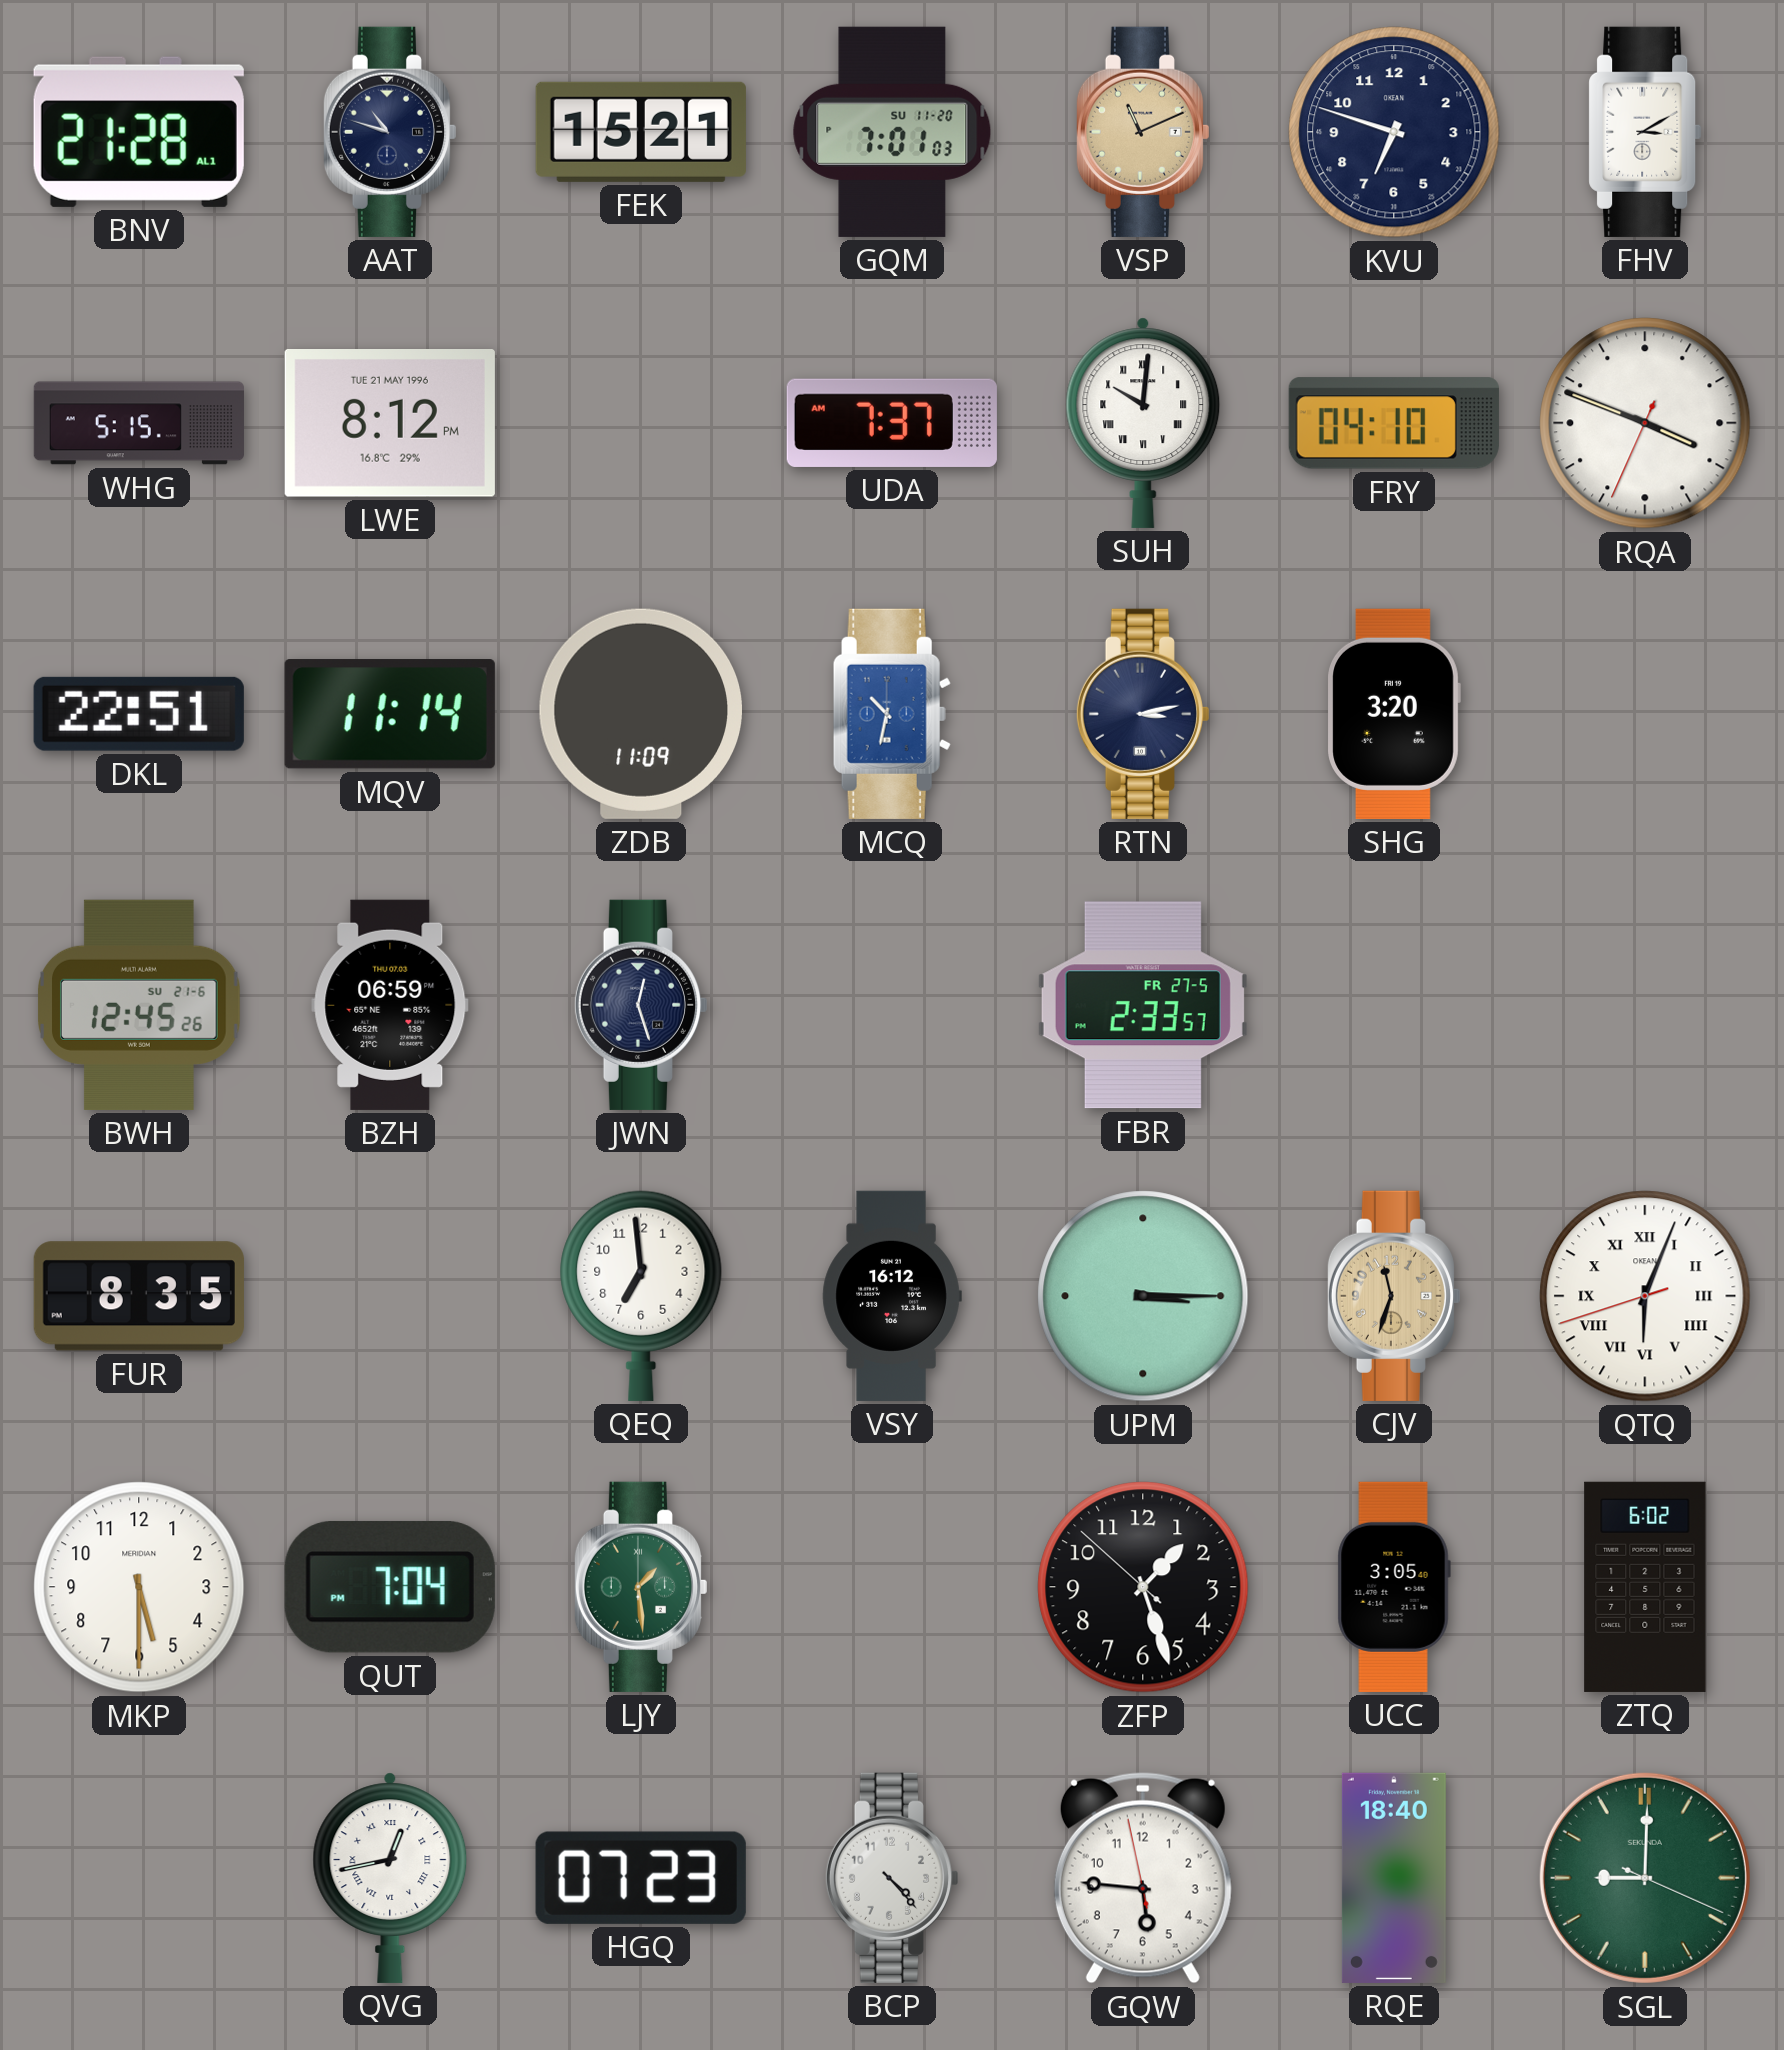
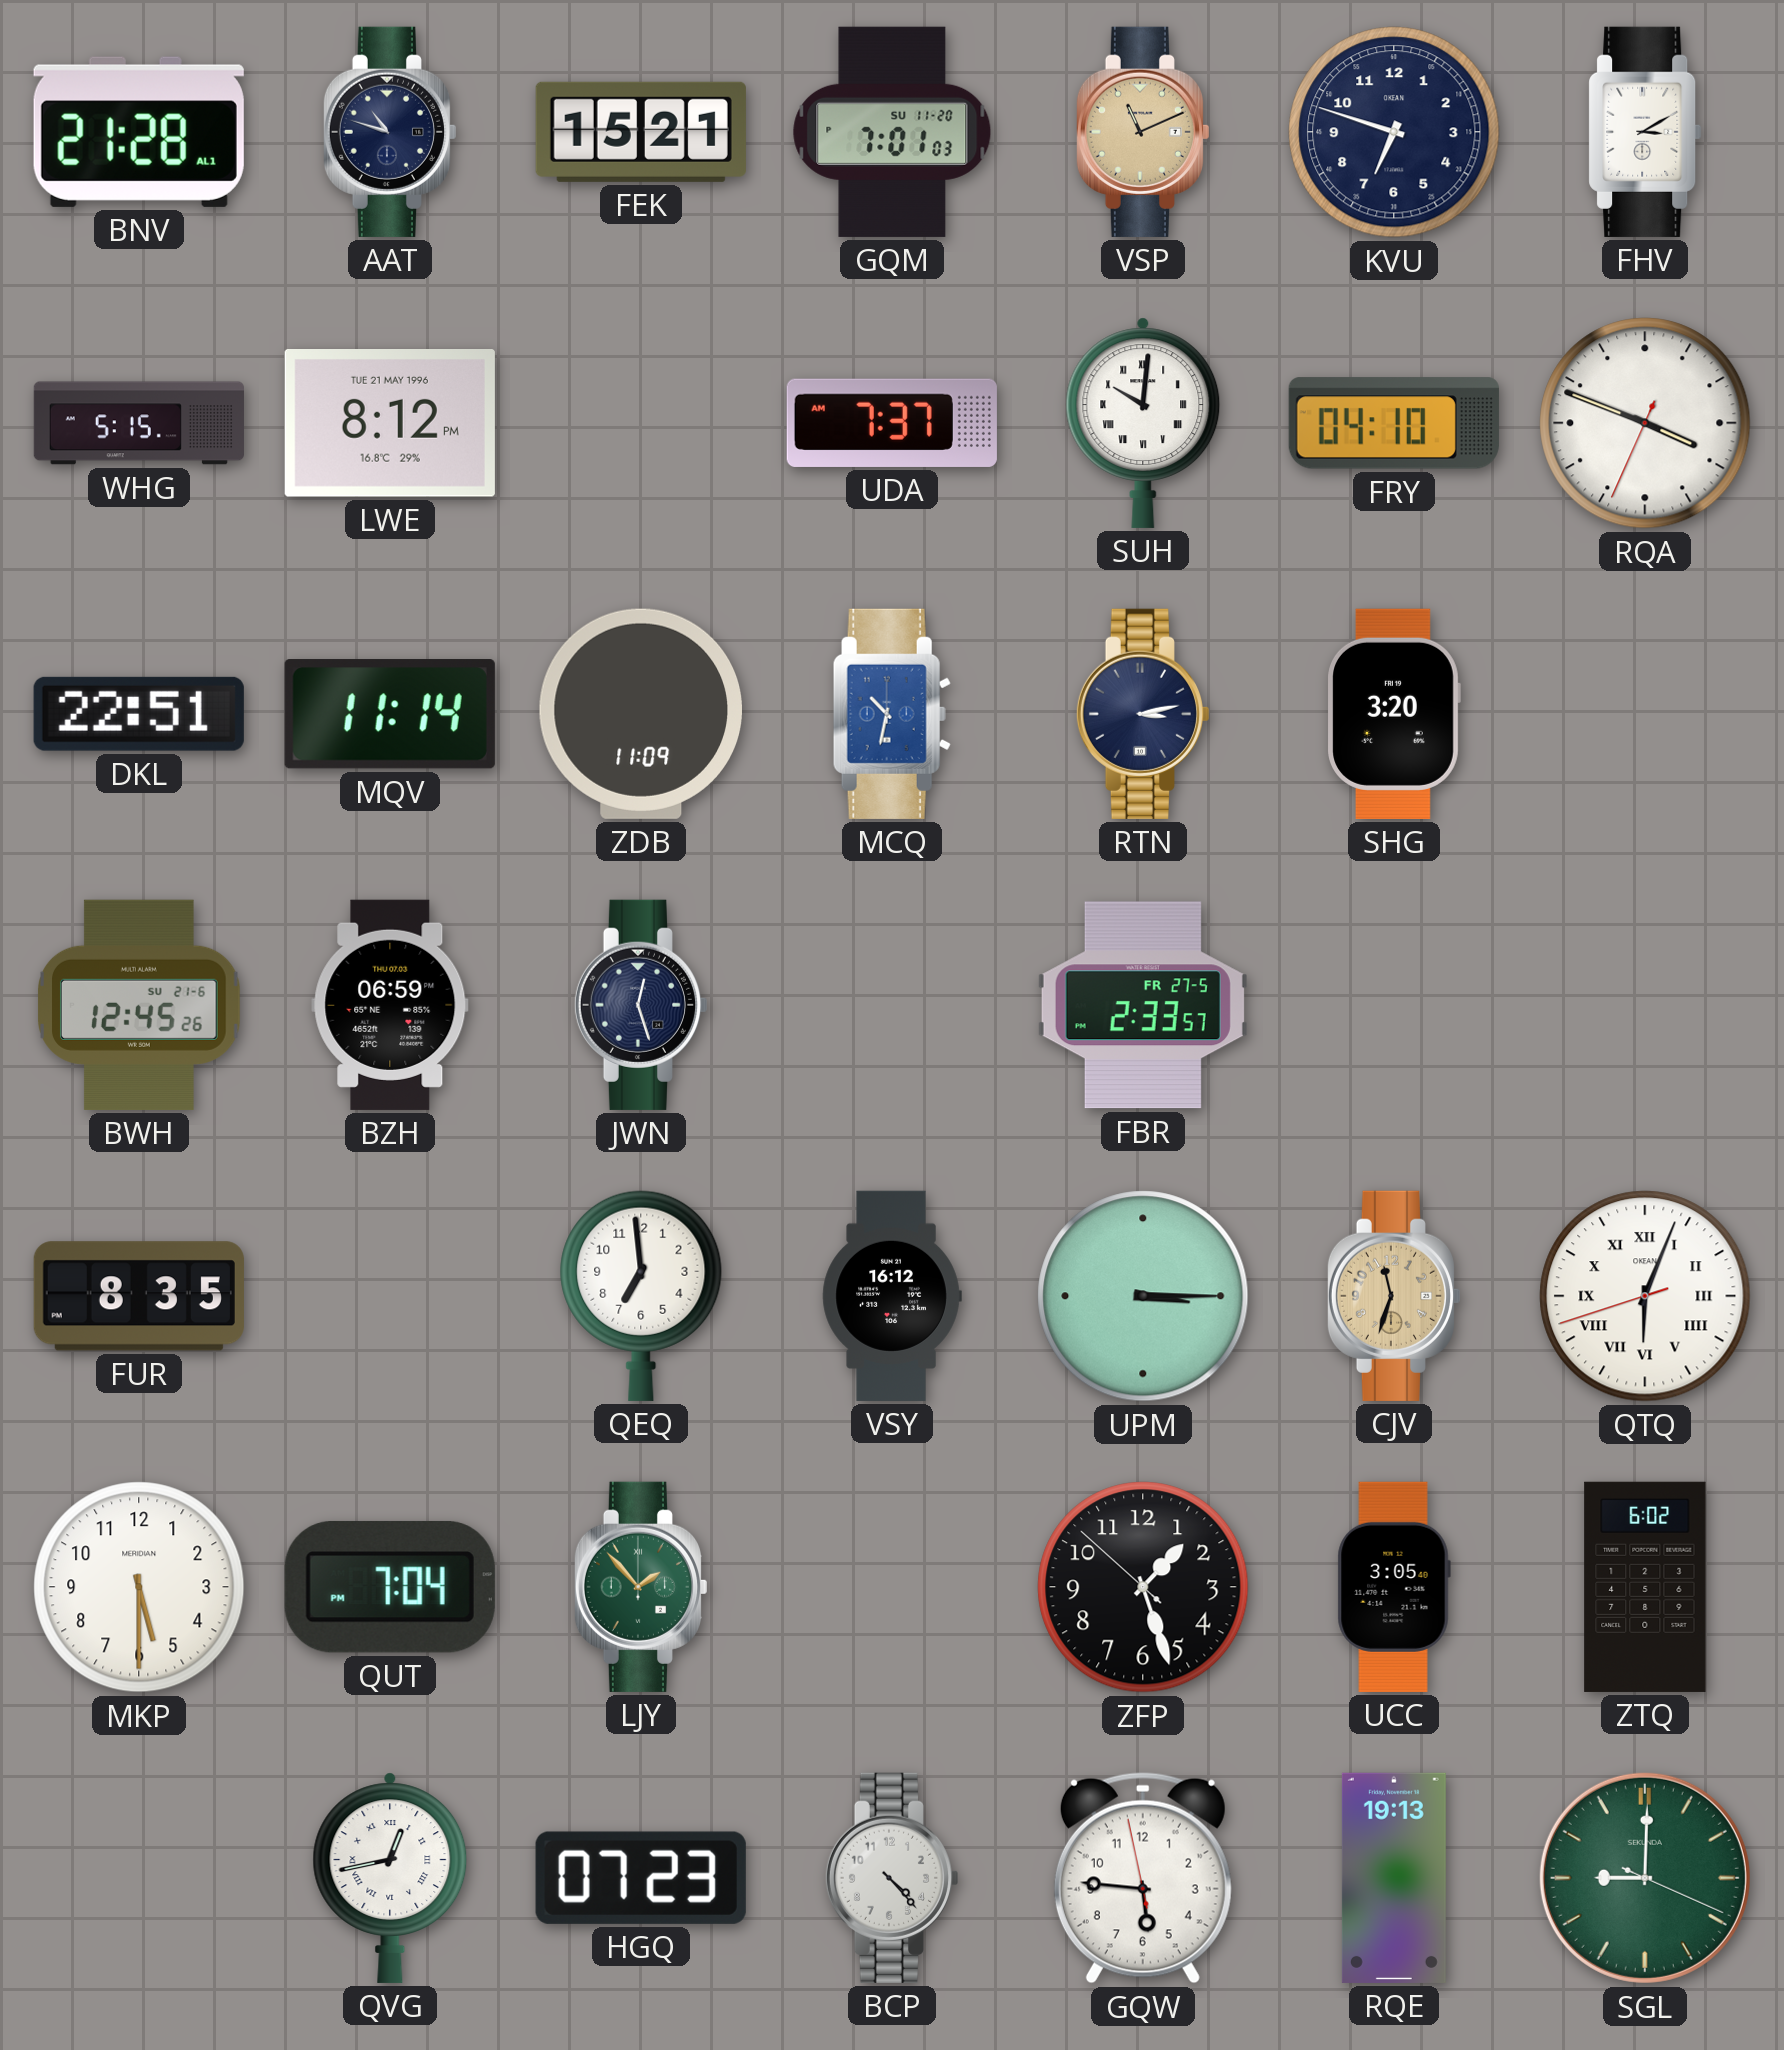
LJY: 1:29 -> 1:53
RQE: 18:40 -> 19:13
